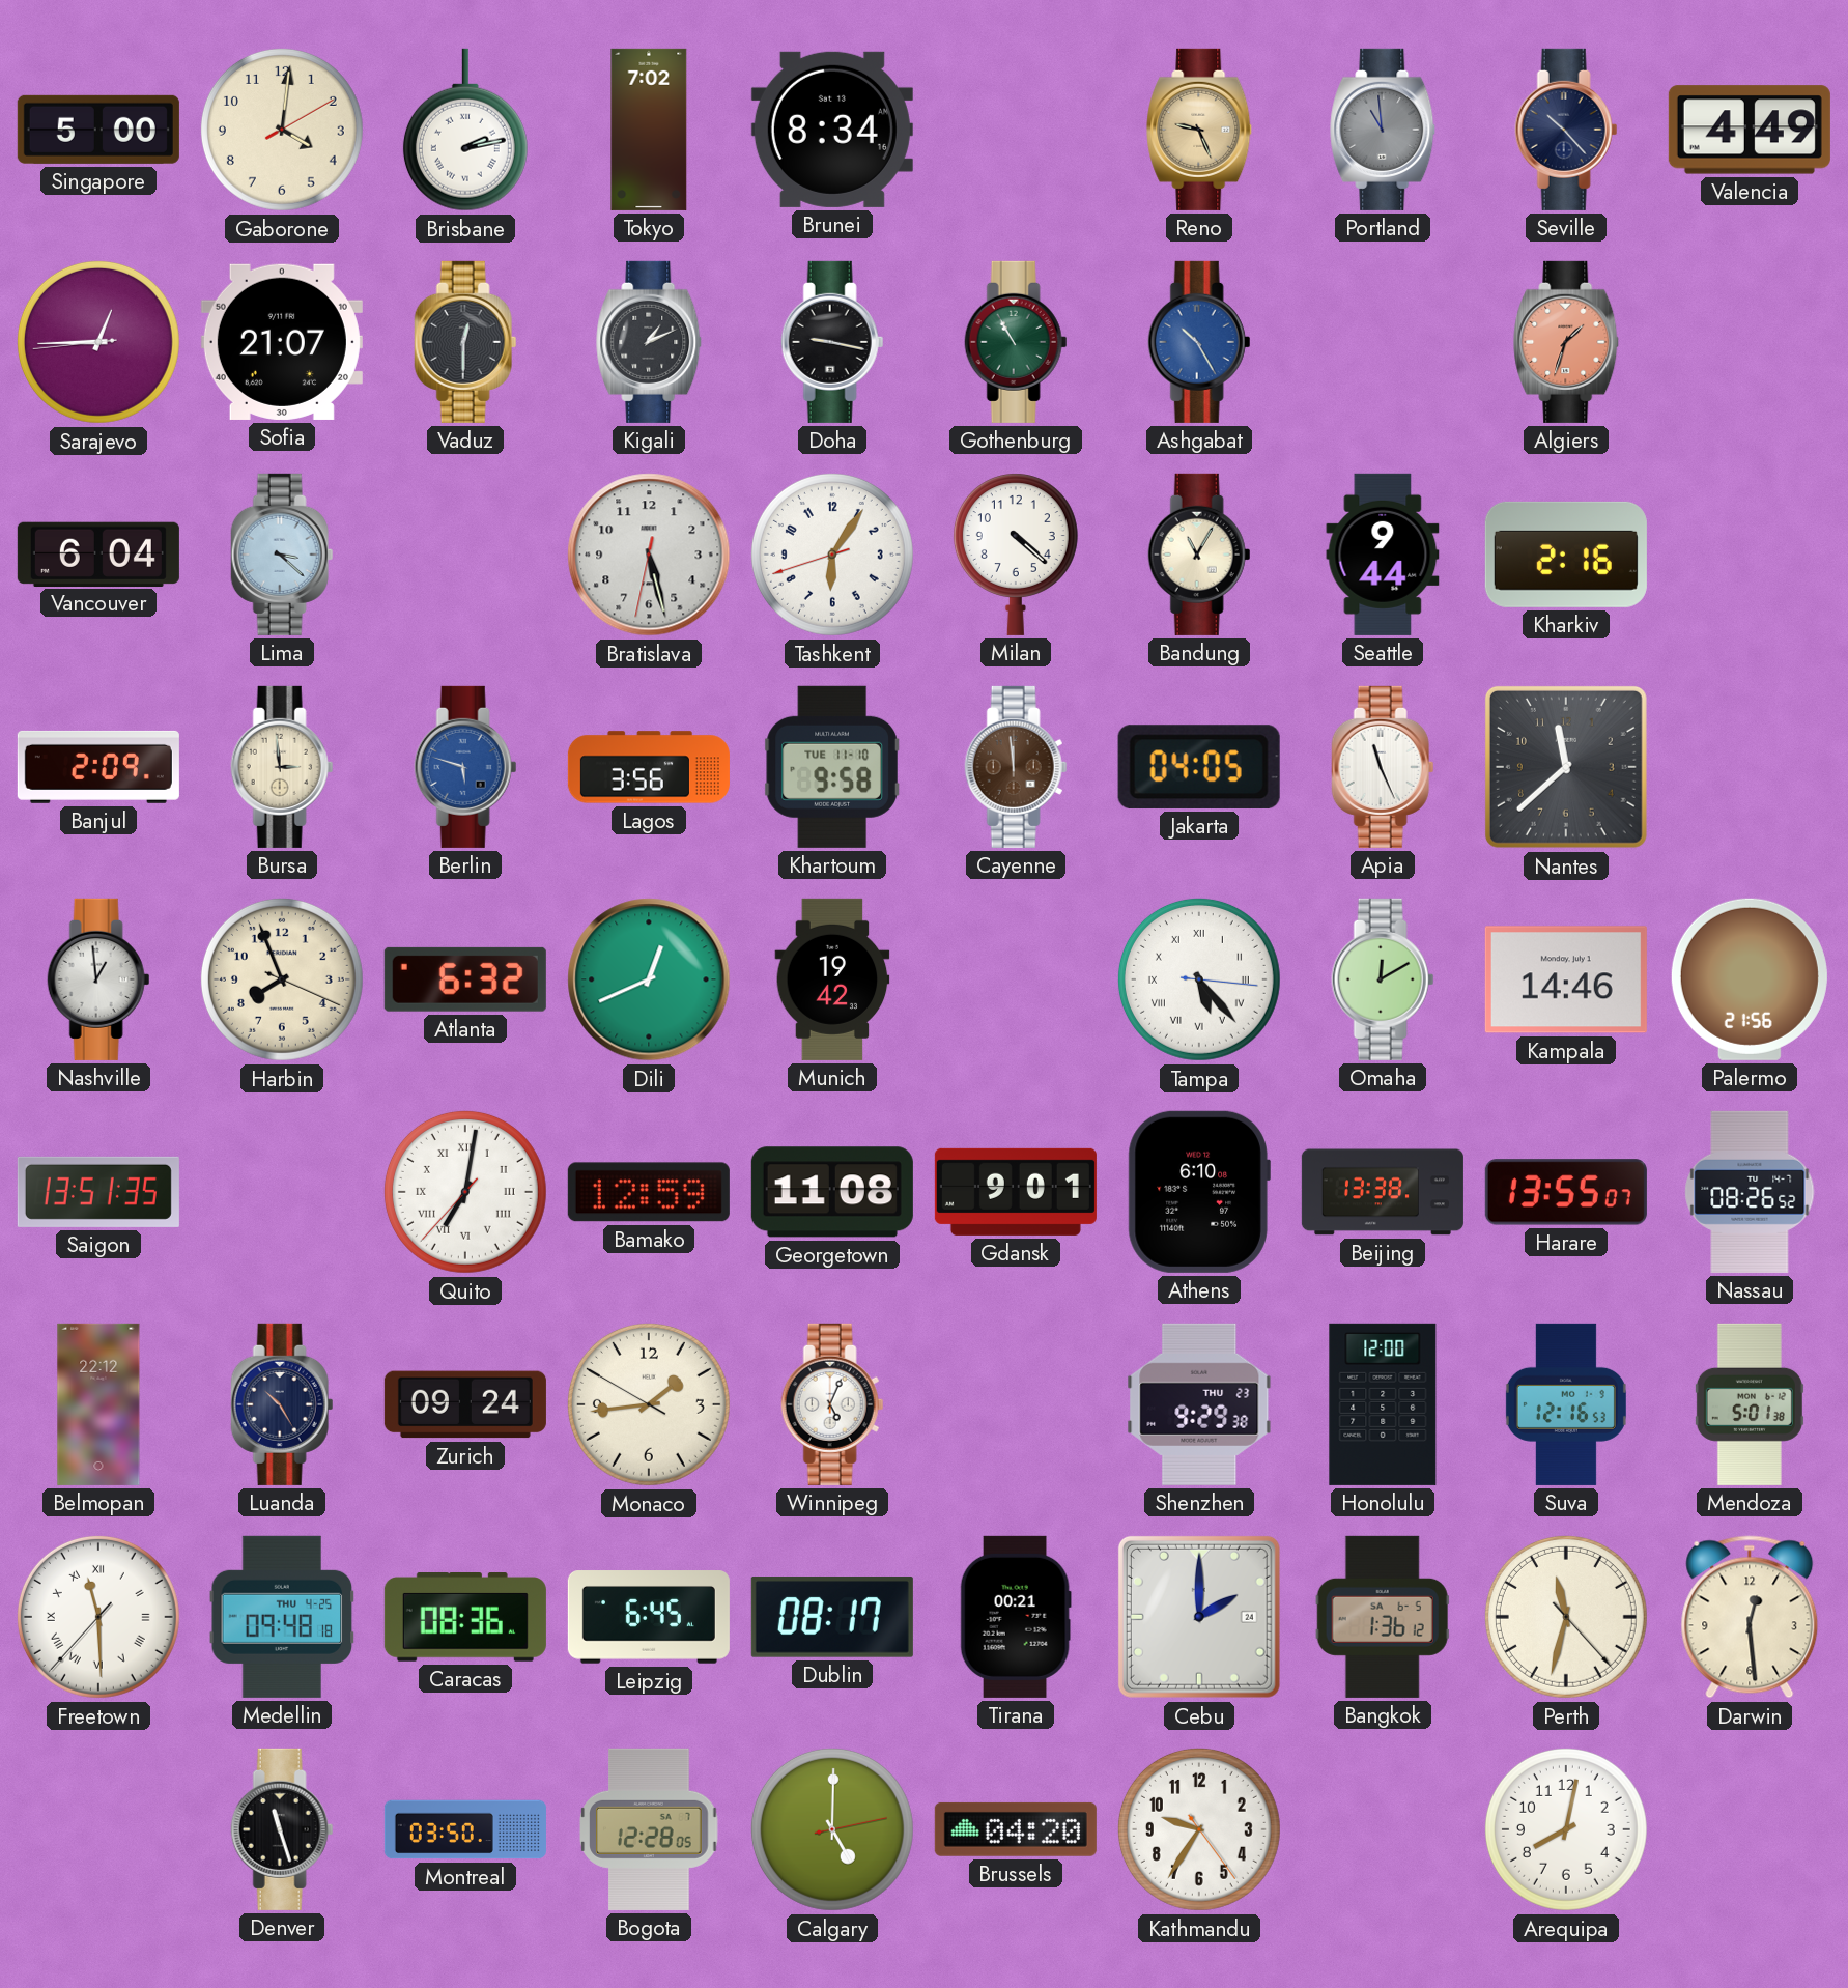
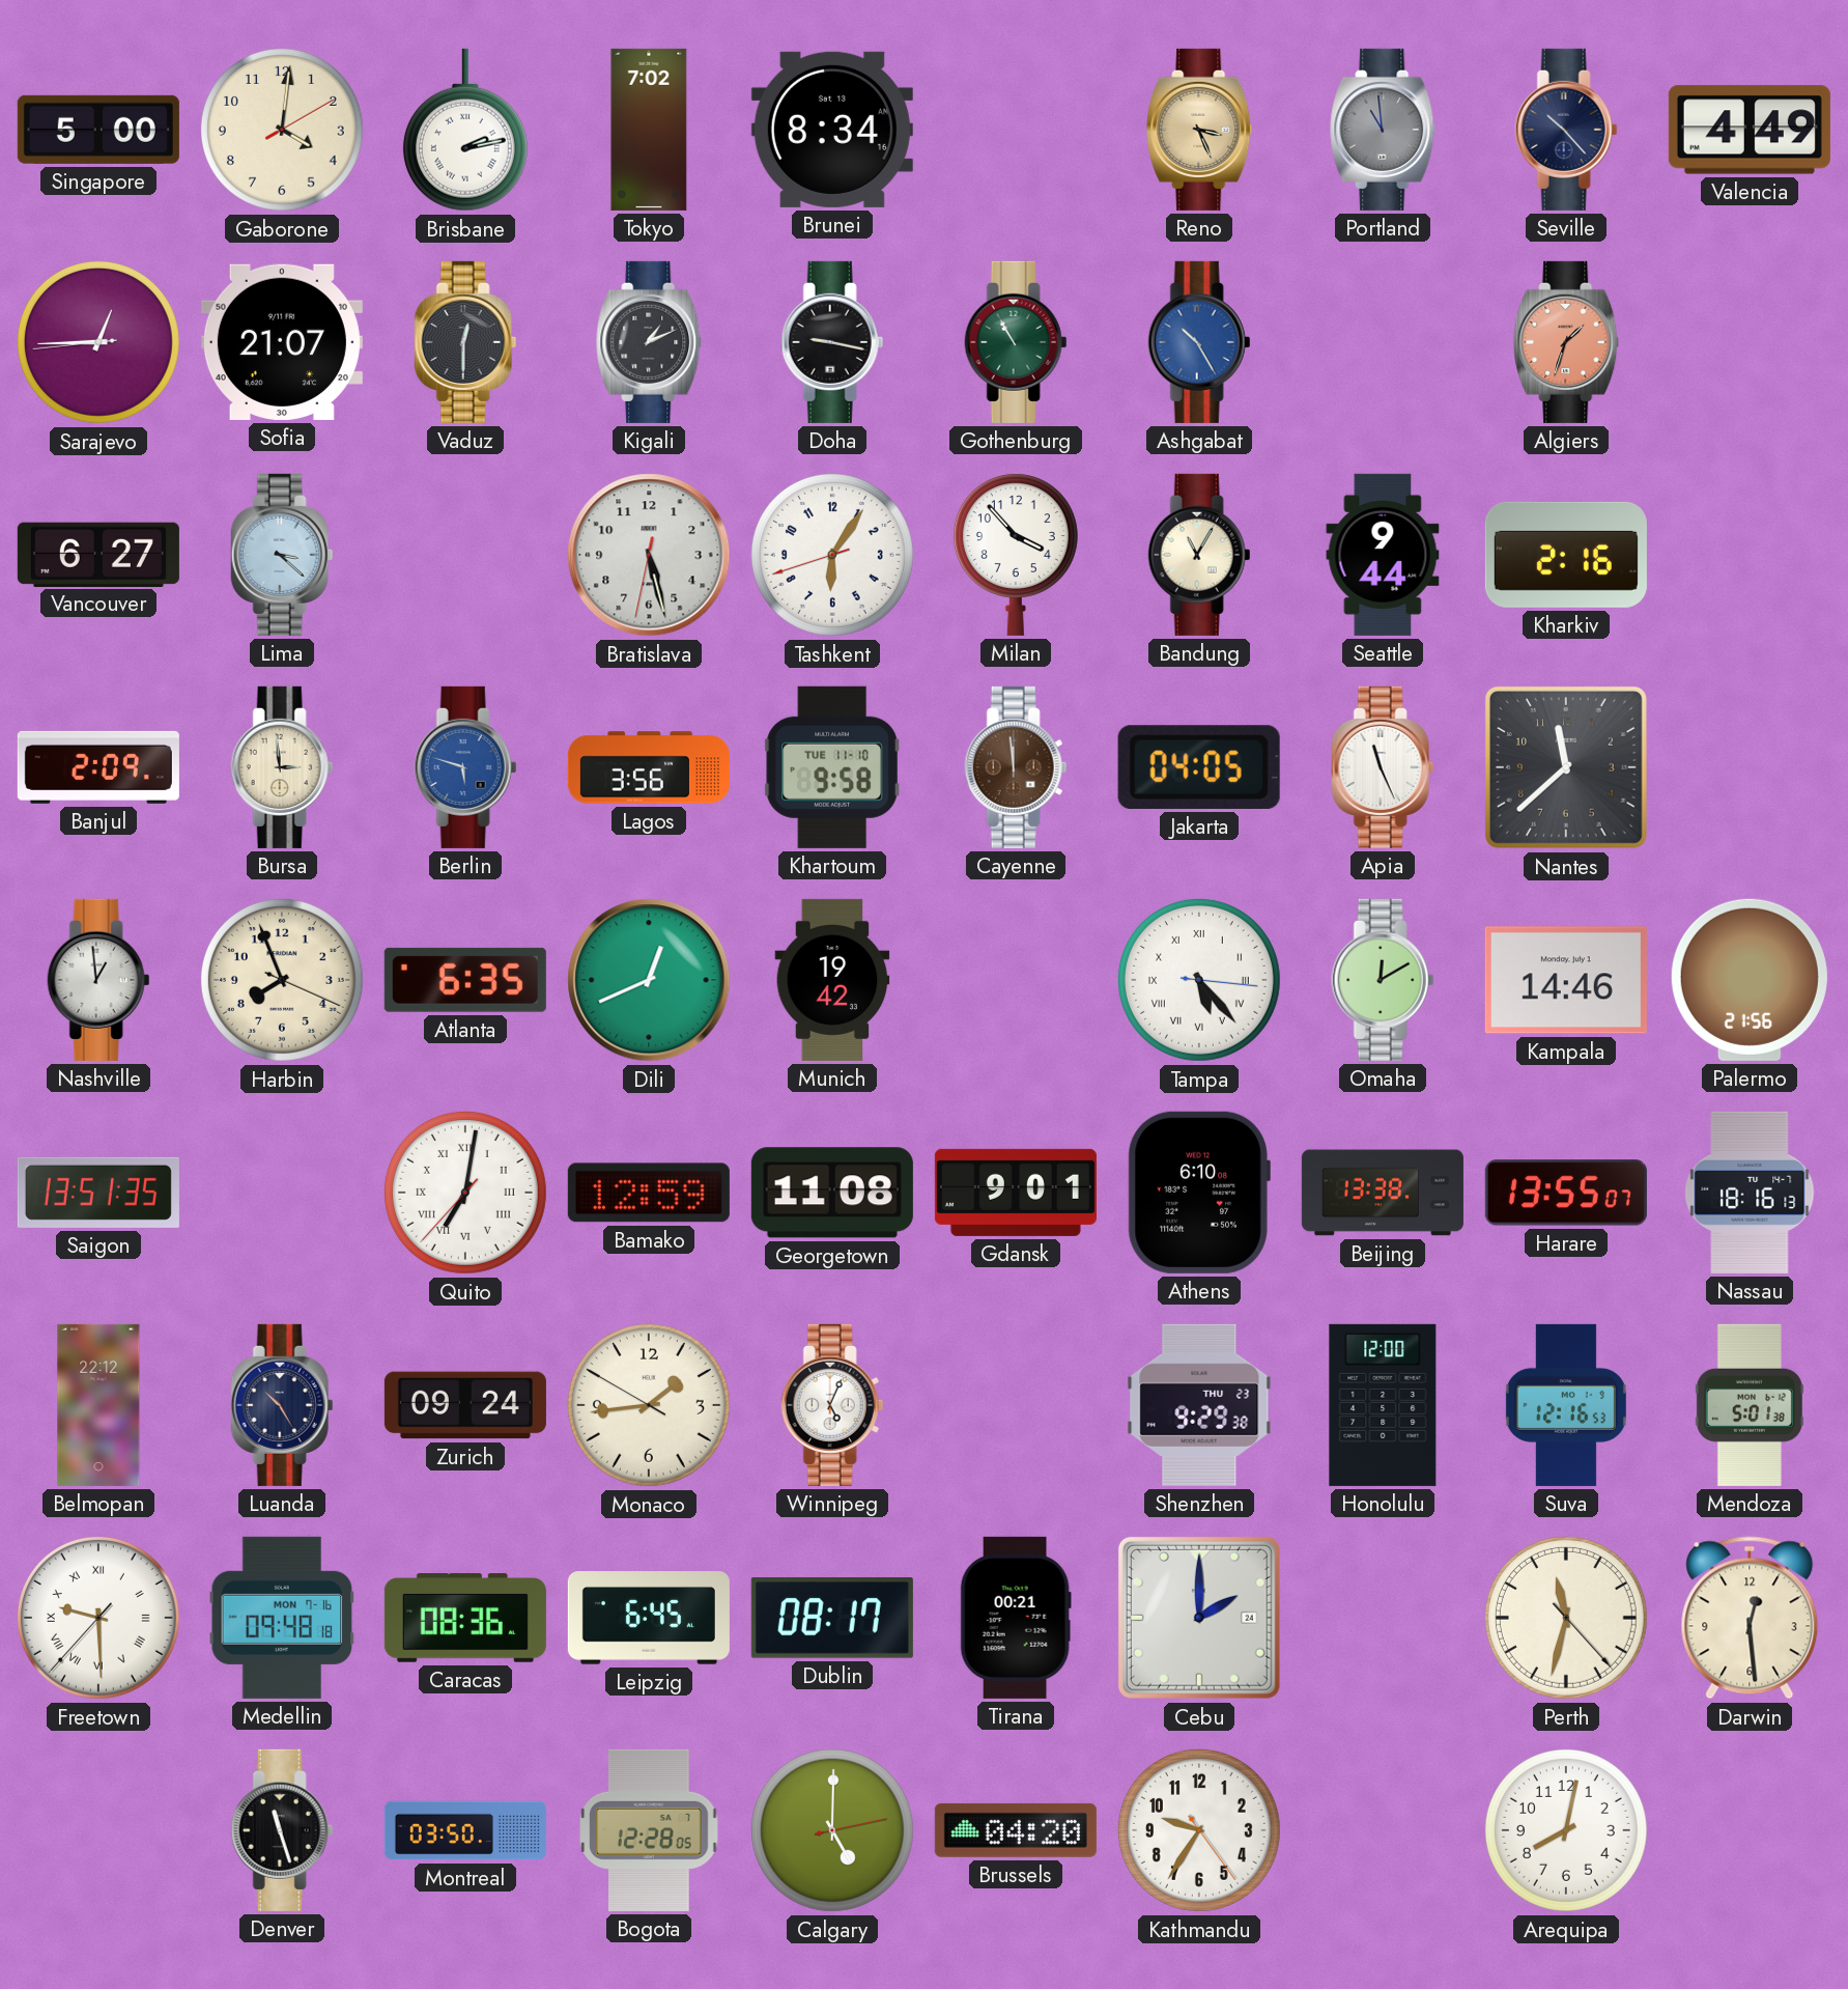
Reno: 9:26 -> 3:26
Vancouver: 6:04 -> 6:27
Milan: 4:22 -> 3:53
Atlanta: 6:32 -> 6:35
Nassau: 08:26 -> 18:16
Freetown: 11:29 -> 9:29
Medellin date: THU 4-25 -> MON 7-16
Bangkok: 1:36 -> none
